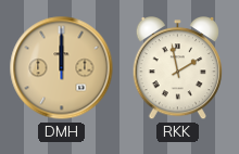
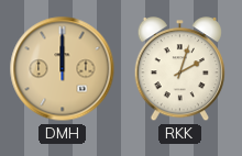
RKK: 1:58 -> 2:03
